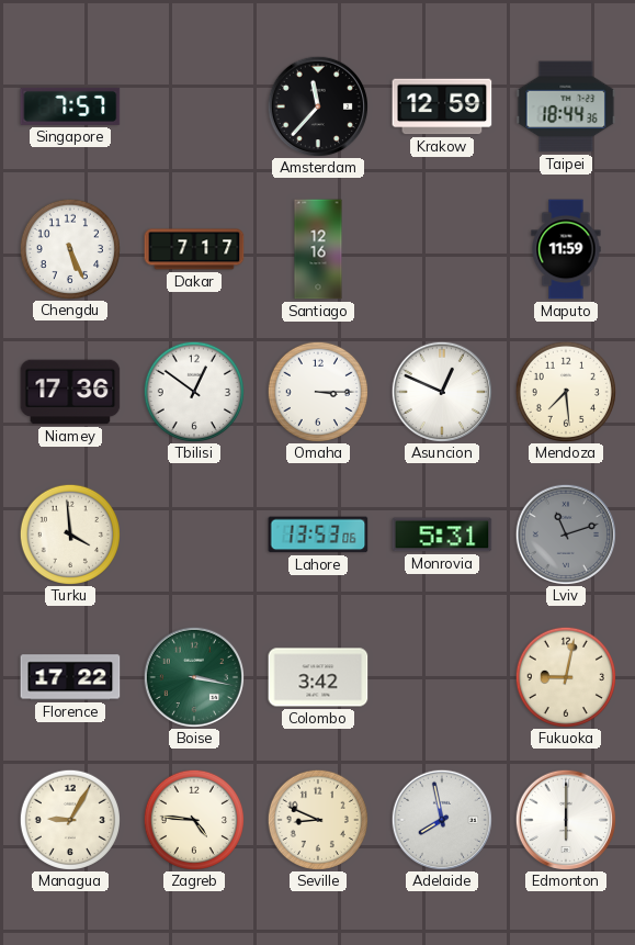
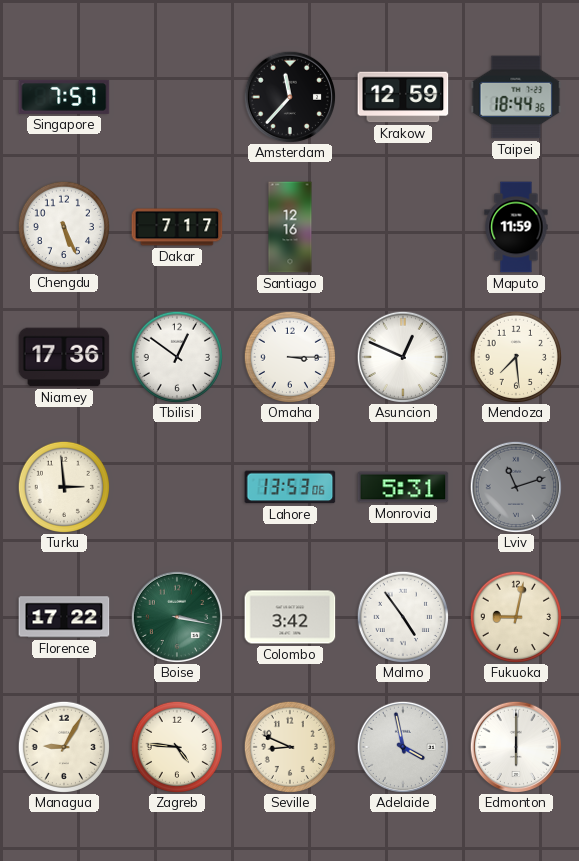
Turku: 3:59 -> 2:59
Malmo: none -> 4:54
Adelaide: 7:58 -> 3:58
